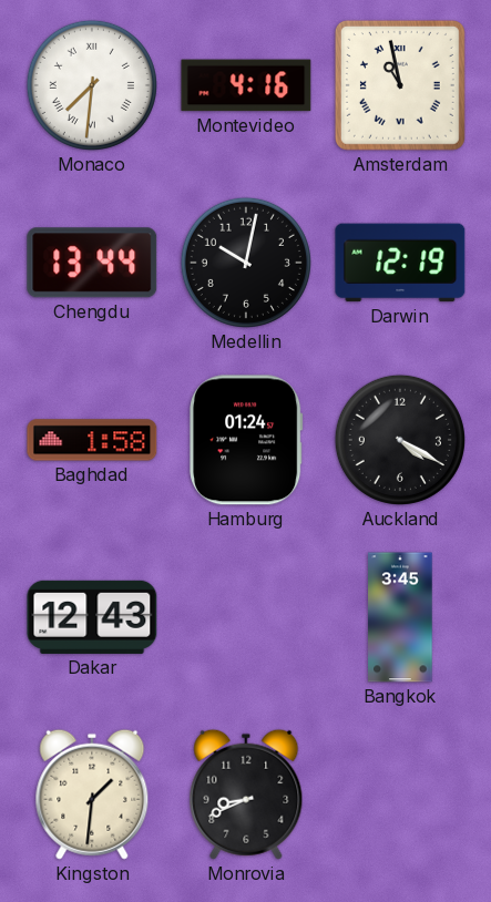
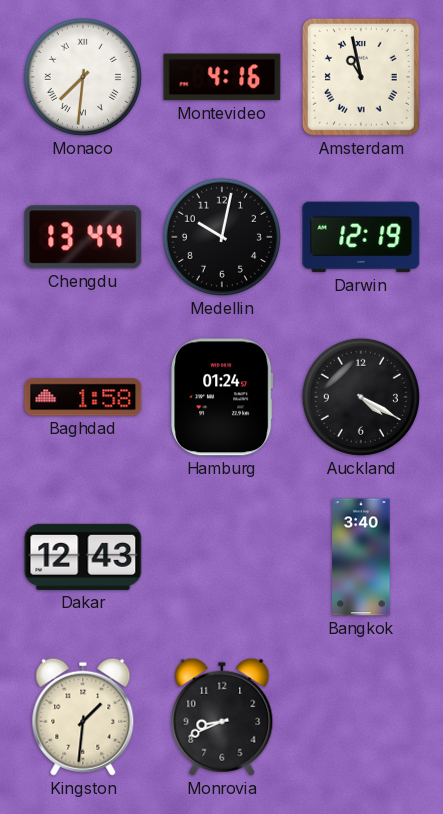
Bangkok: 3:45 -> 3:40
